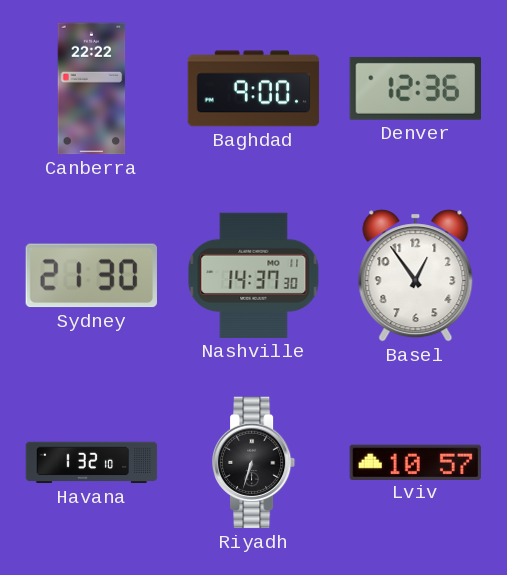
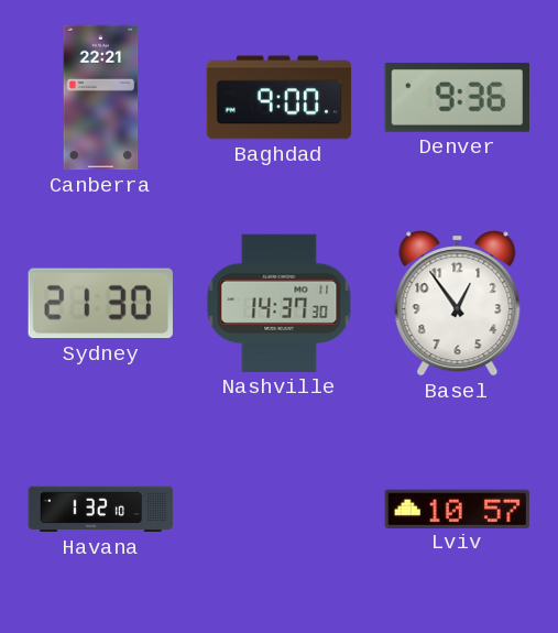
Canberra: 22:22 -> 22:21
Denver: 12:36 -> 9:36
Riyadh: 6:33 -> none
